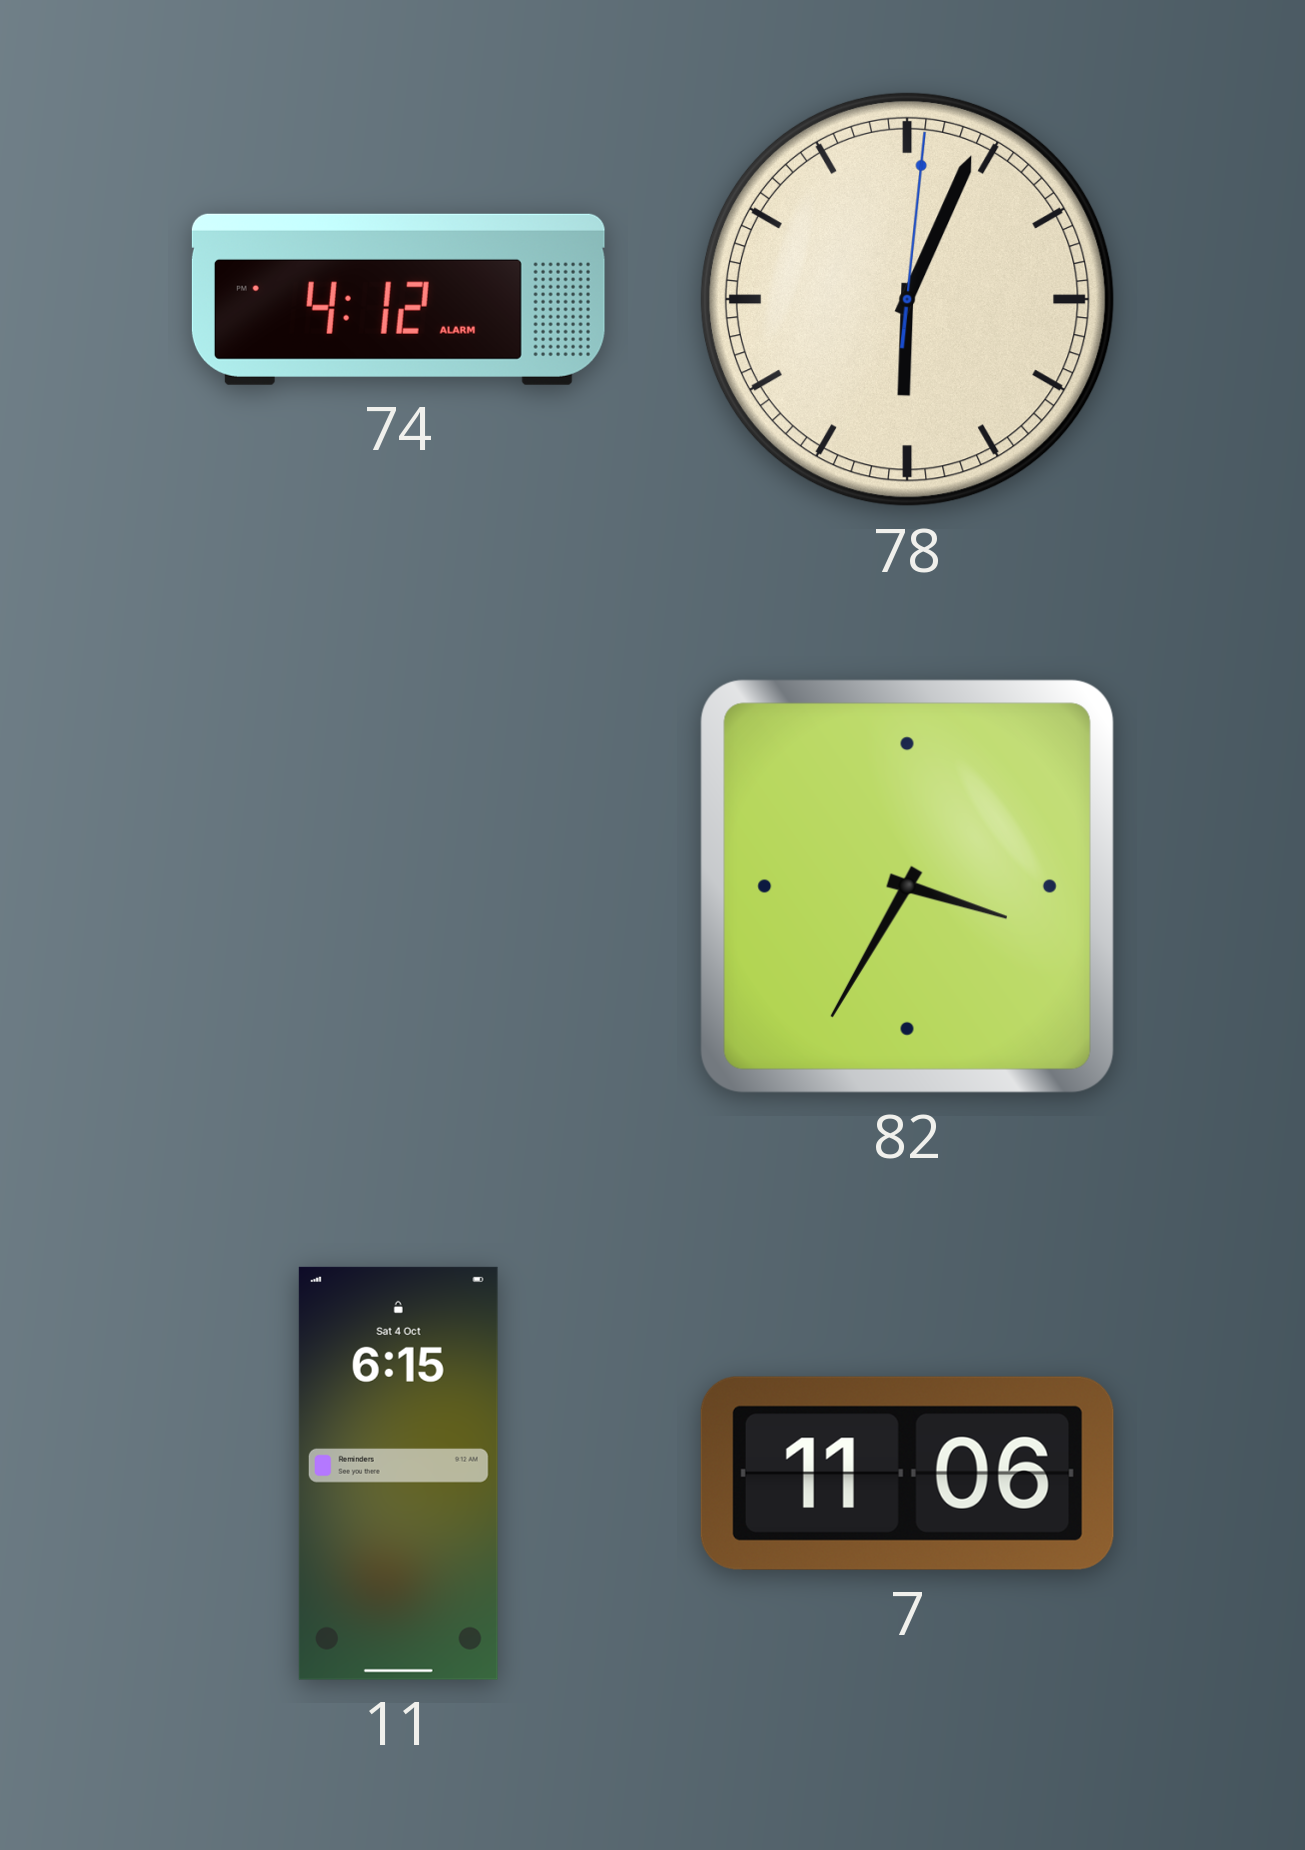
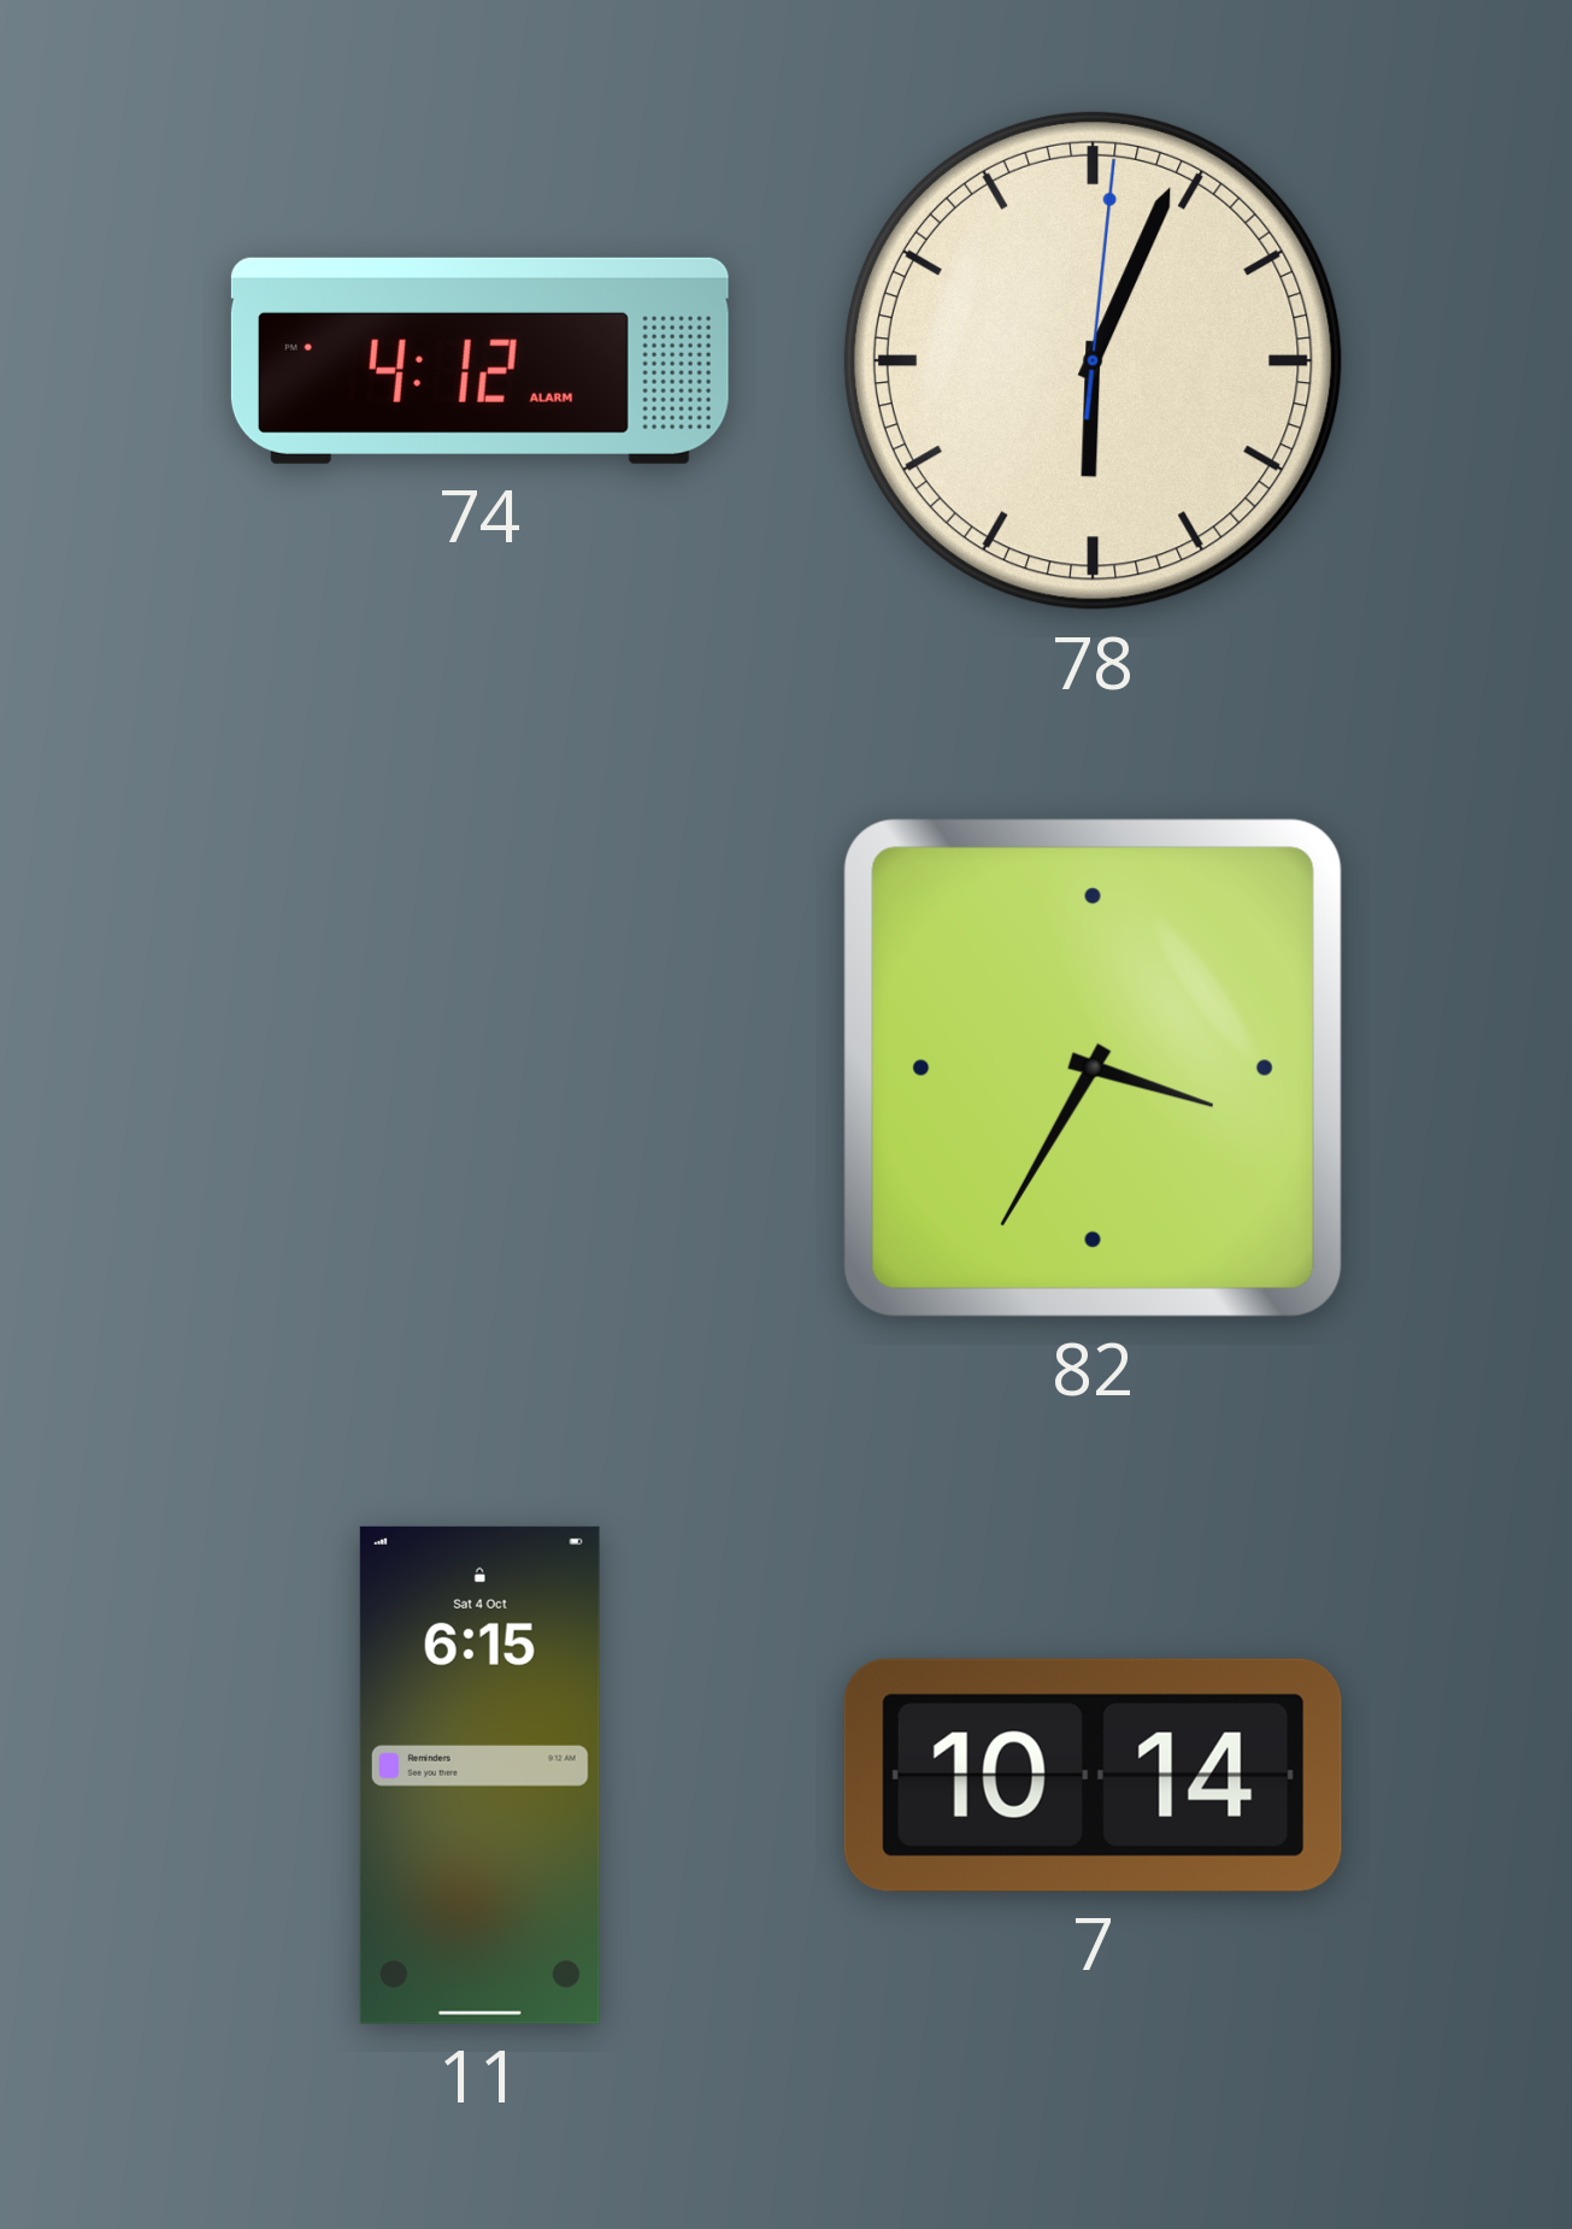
7: 11:06 -> 10:14
